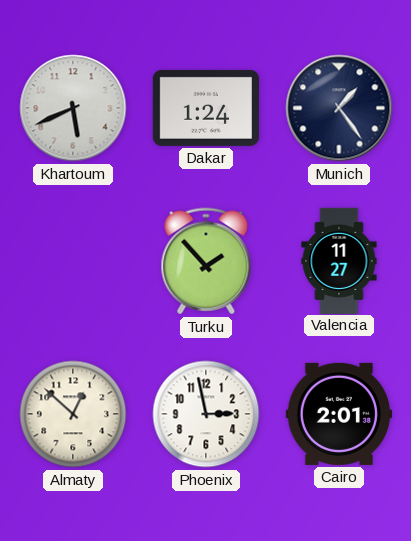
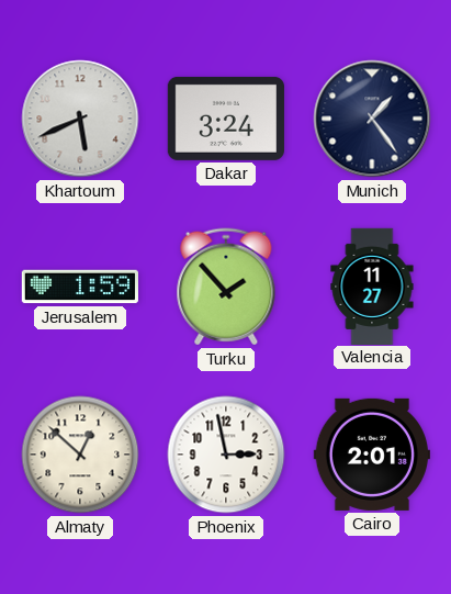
Dakar: 1:24 -> 3:24
Jerusalem: none -> 1:59
